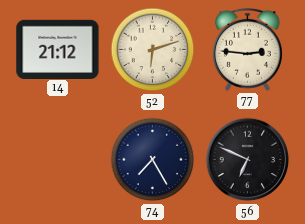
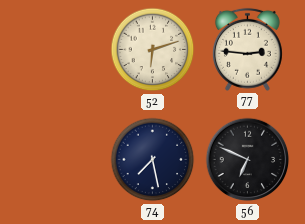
14: 21:12 -> none
74: 7:25 -> 7:28
